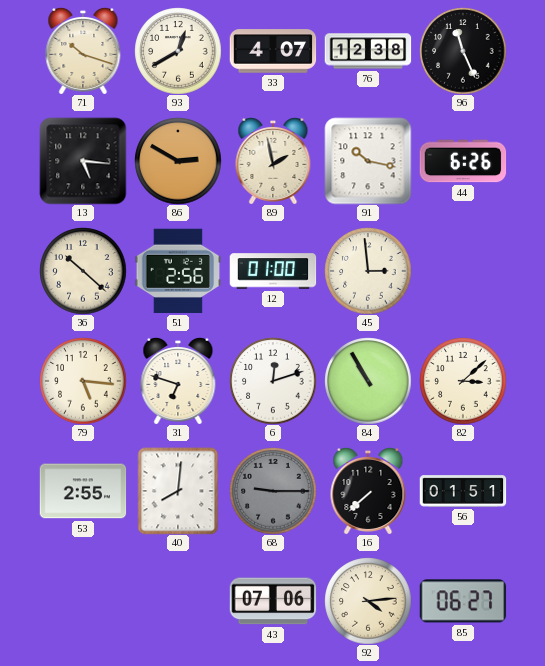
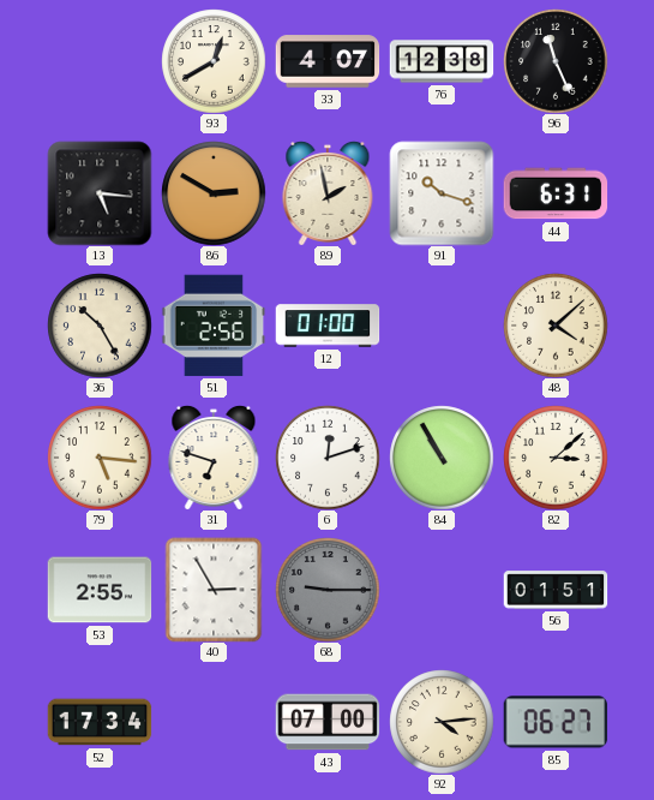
71: 10:18 -> none
91: 10:17 -> 10:18
44: 6:26 -> 6:31
36: 10:22 -> 10:25
45: 2:59 -> none
48: none -> 4:08
40: 8:01 -> 2:55
16: 7:38 -> none
52: none -> 17:34
43: 07:06 -> 07:00
